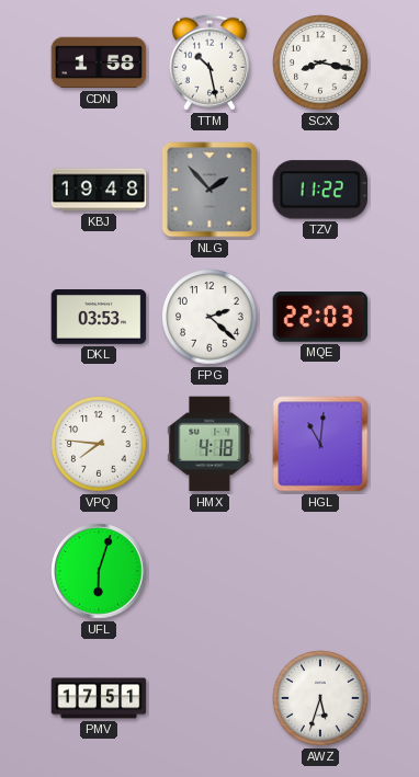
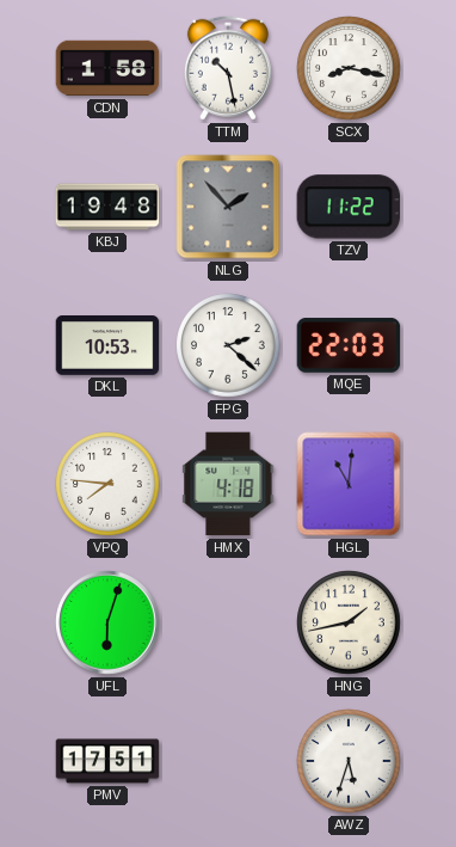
DKL: 03:53 -> 10:53
HNG: none -> 1:43
